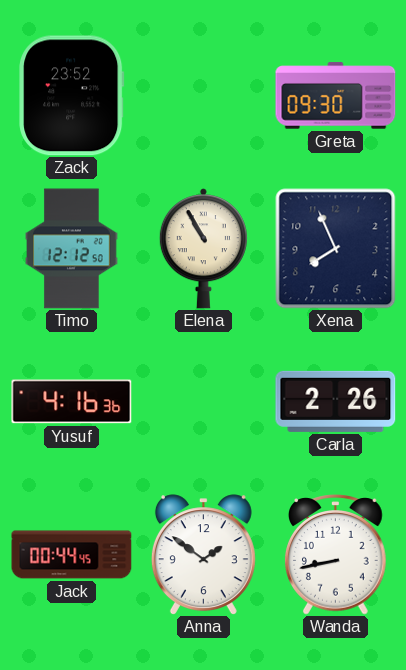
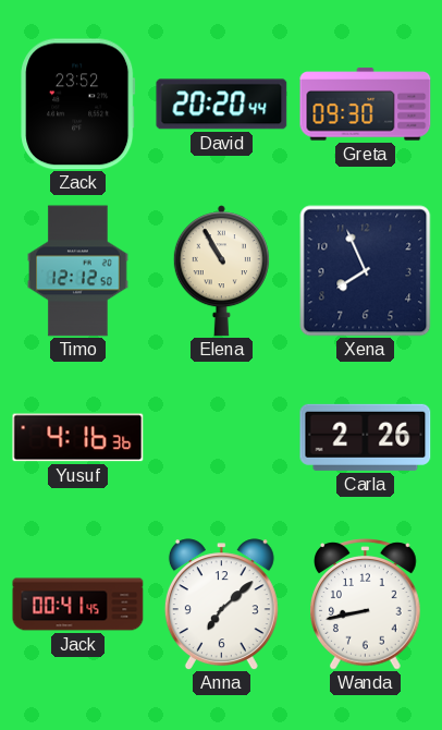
David: none -> 20:20
Jack: 00:44 -> 00:41
Anna: 1:51 -> 7:08
